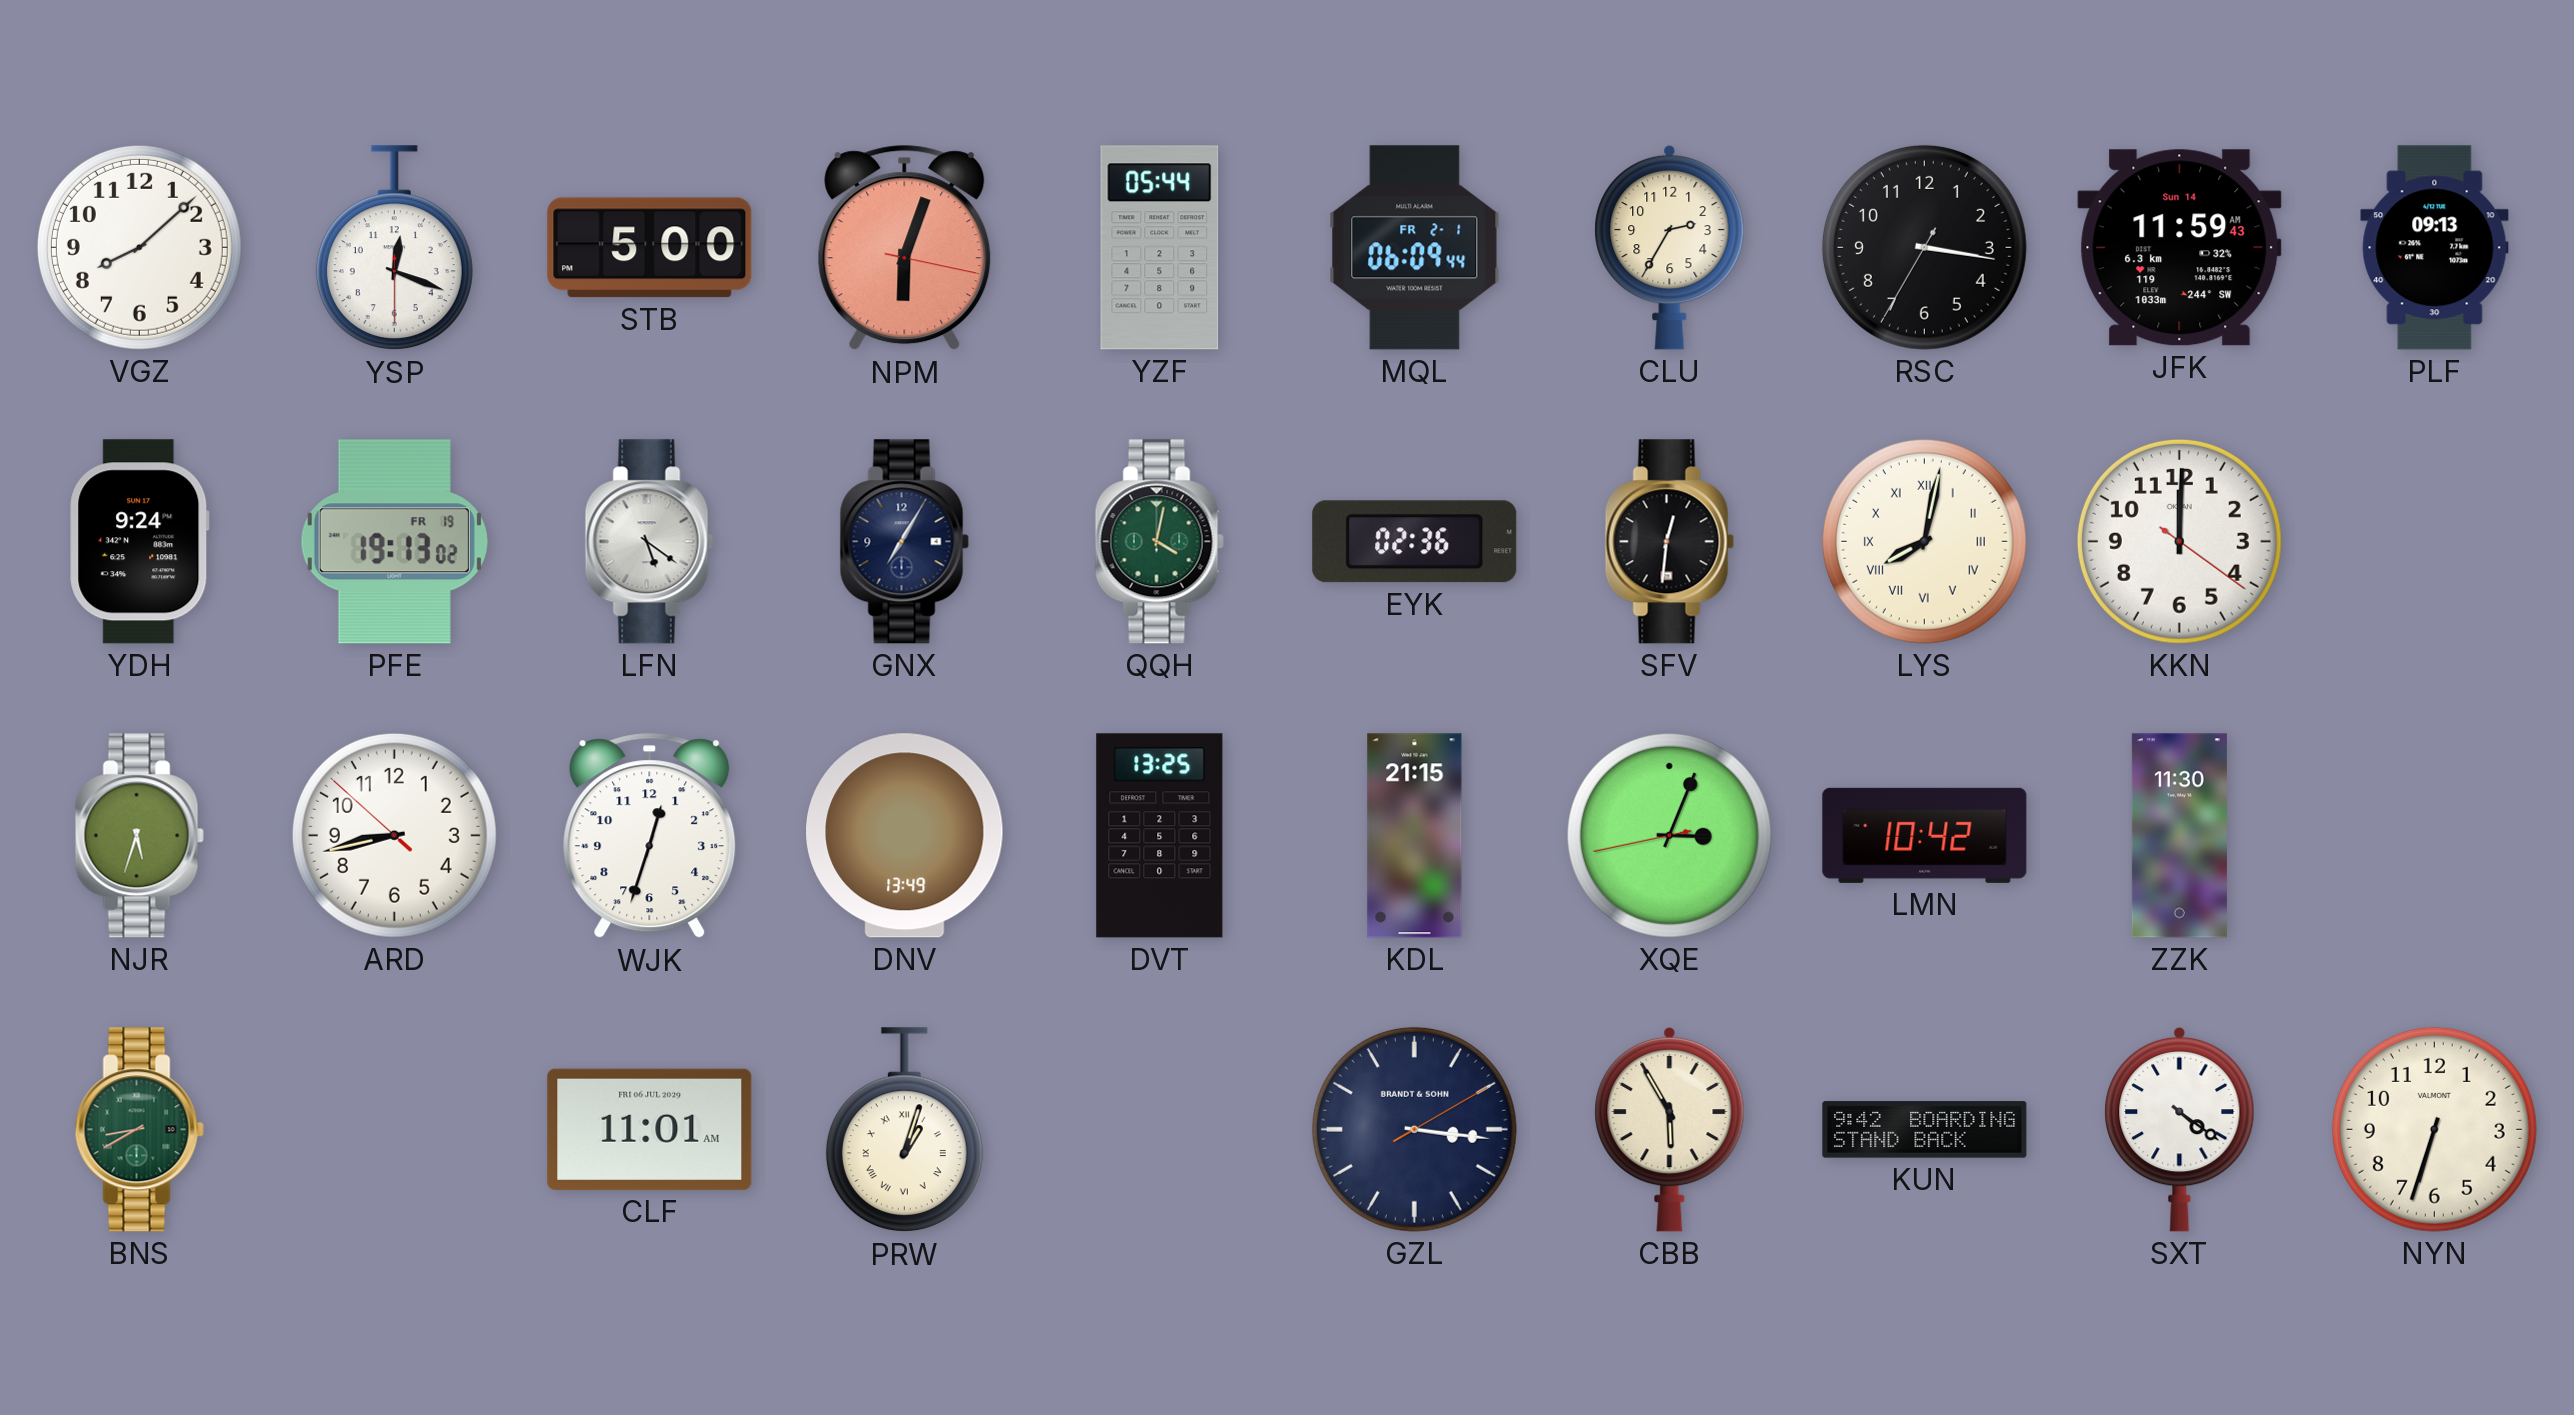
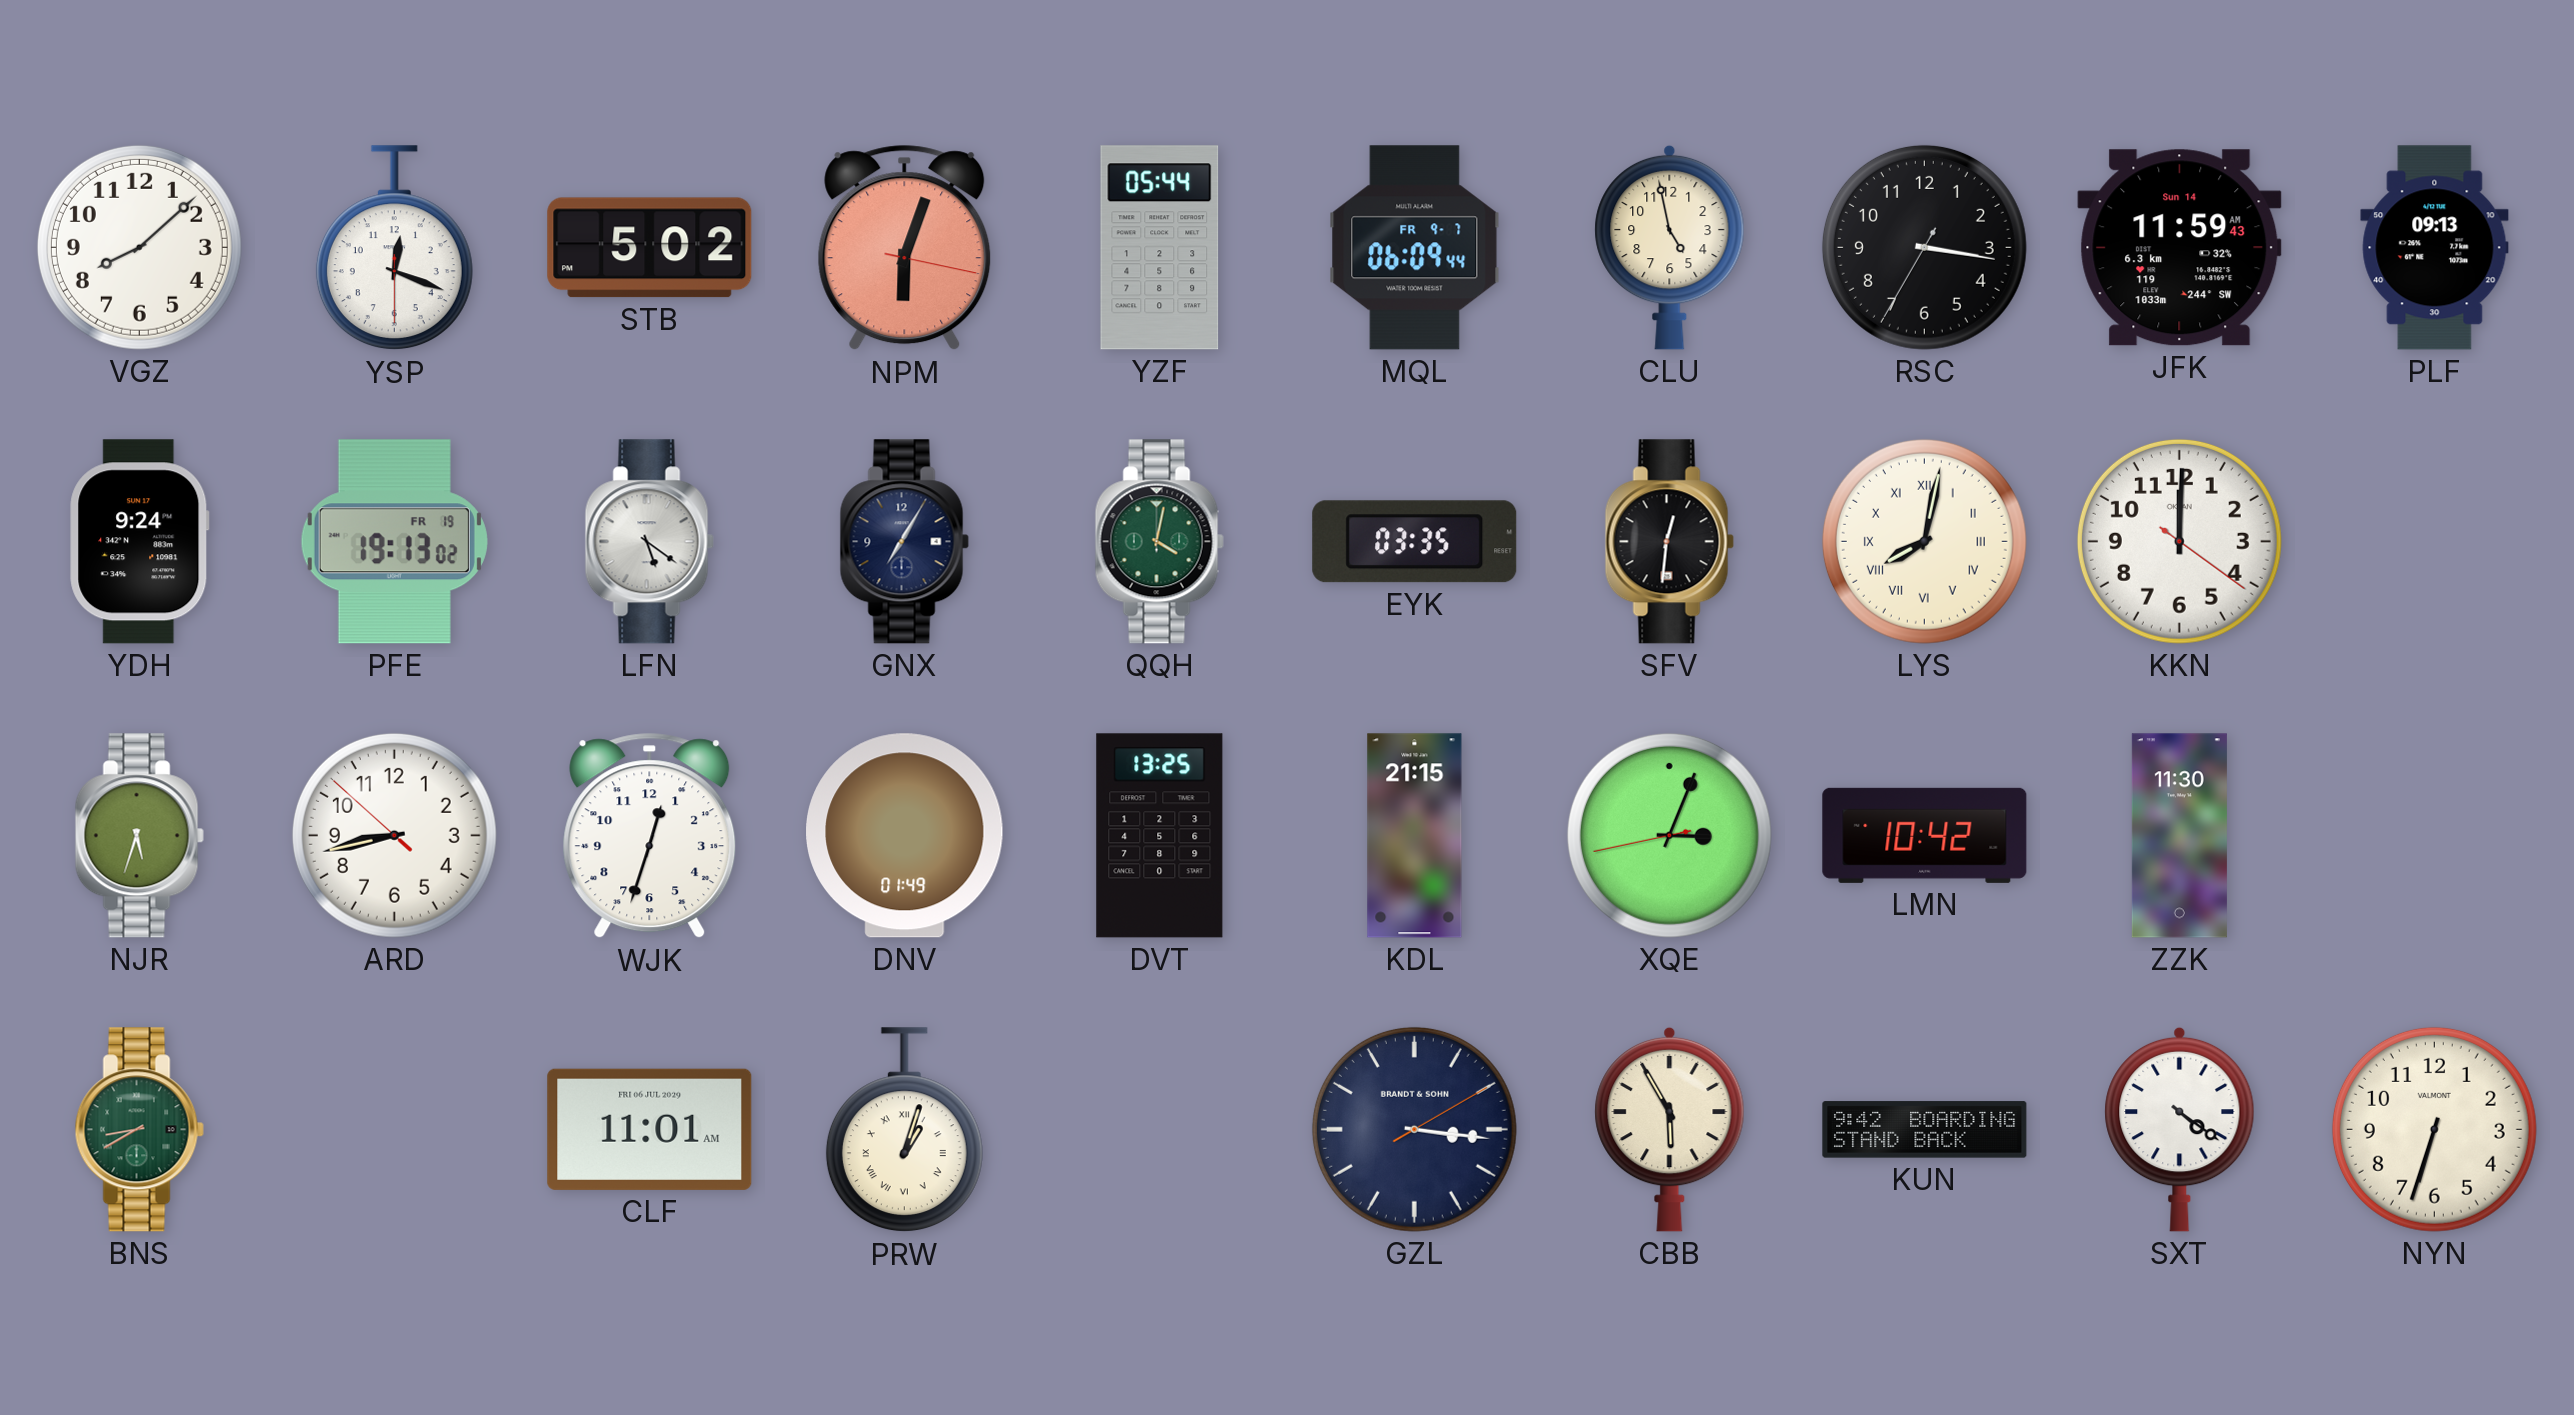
STB: 5:00 -> 5:02
MQL date: FR 2-1 -> FR 9-7
CLU: 2:35 -> 4:58
EYK: 02:36 -> 03:35
DNV: 13:49 -> 01:49
